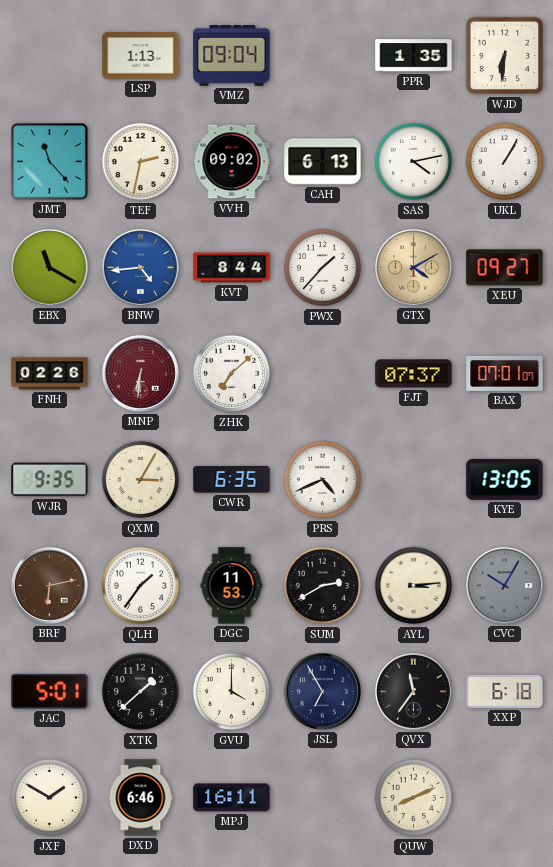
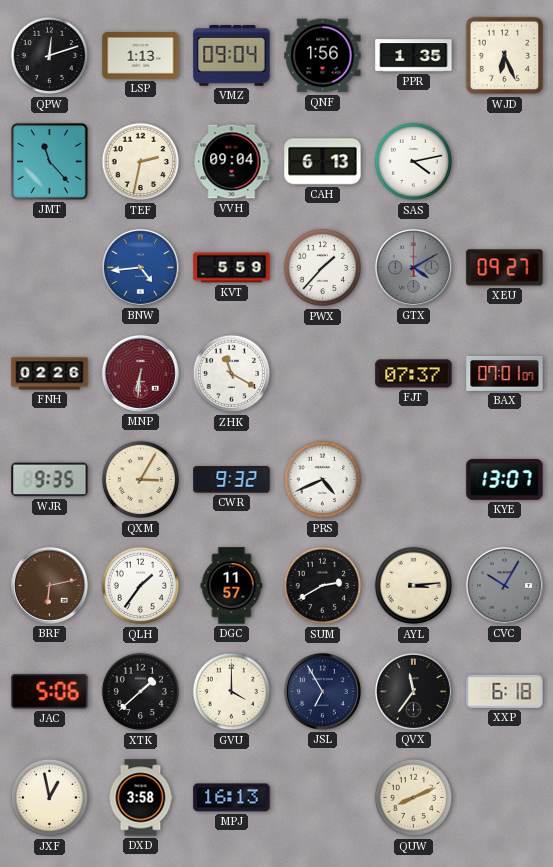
QPW: none -> 12:12
QNF: none -> 1:56
WJD: 6:31 -> 6:26
VVH: 09:02 -> 09:04
UKL: 1:05 -> none
EBX: 11:20 -> none
KVT: 8:44 -> 5:59
GTX dial: champagne -> grey
ZHK: 7:08 -> 11:20
CWR: 6:35 -> 9:32
KYE: 13:05 -> 13:07
DGC: 11:53 -> 11:57
JAC: 5:01 -> 5:06
JXF: 1:50 -> 12:58
DXD: 6:46 -> 3:58
MPJ: 16:11 -> 16:13
